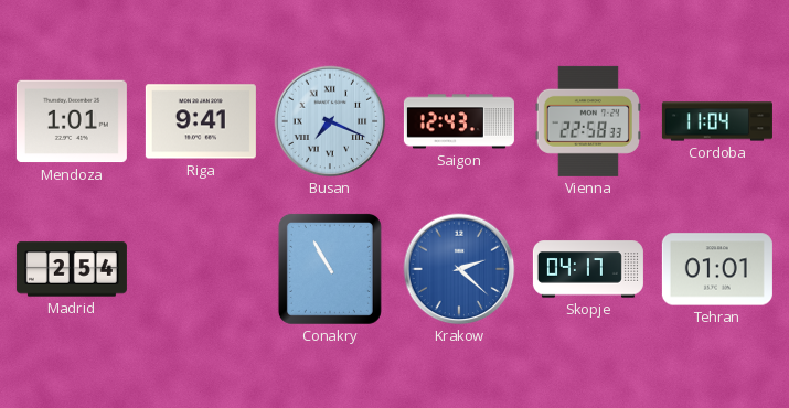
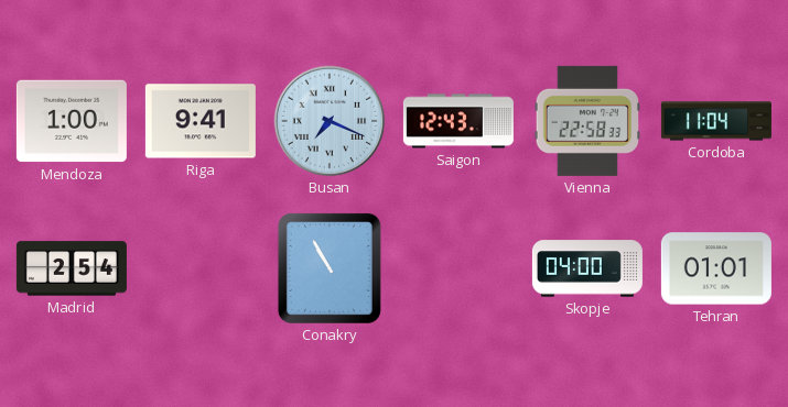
Mendoza: 1:01 -> 1:00
Krakow: 2:22 -> none
Skopje: 04:17 -> 04:00
